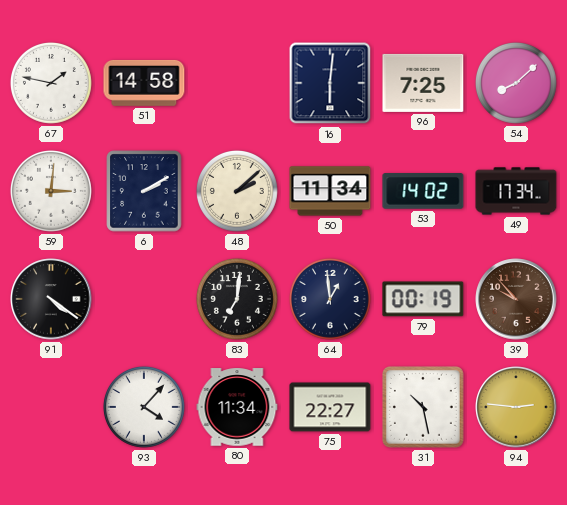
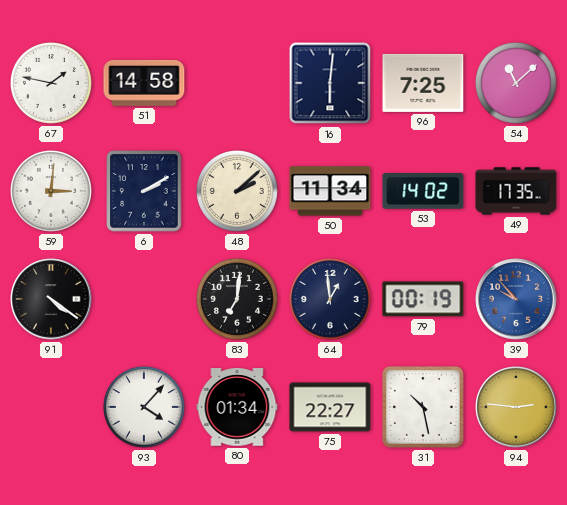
54: 8:08 -> 11:08
49: 17:34 -> 17:35
39 dial: brown -> blue
80: 11:34 -> 01:34
